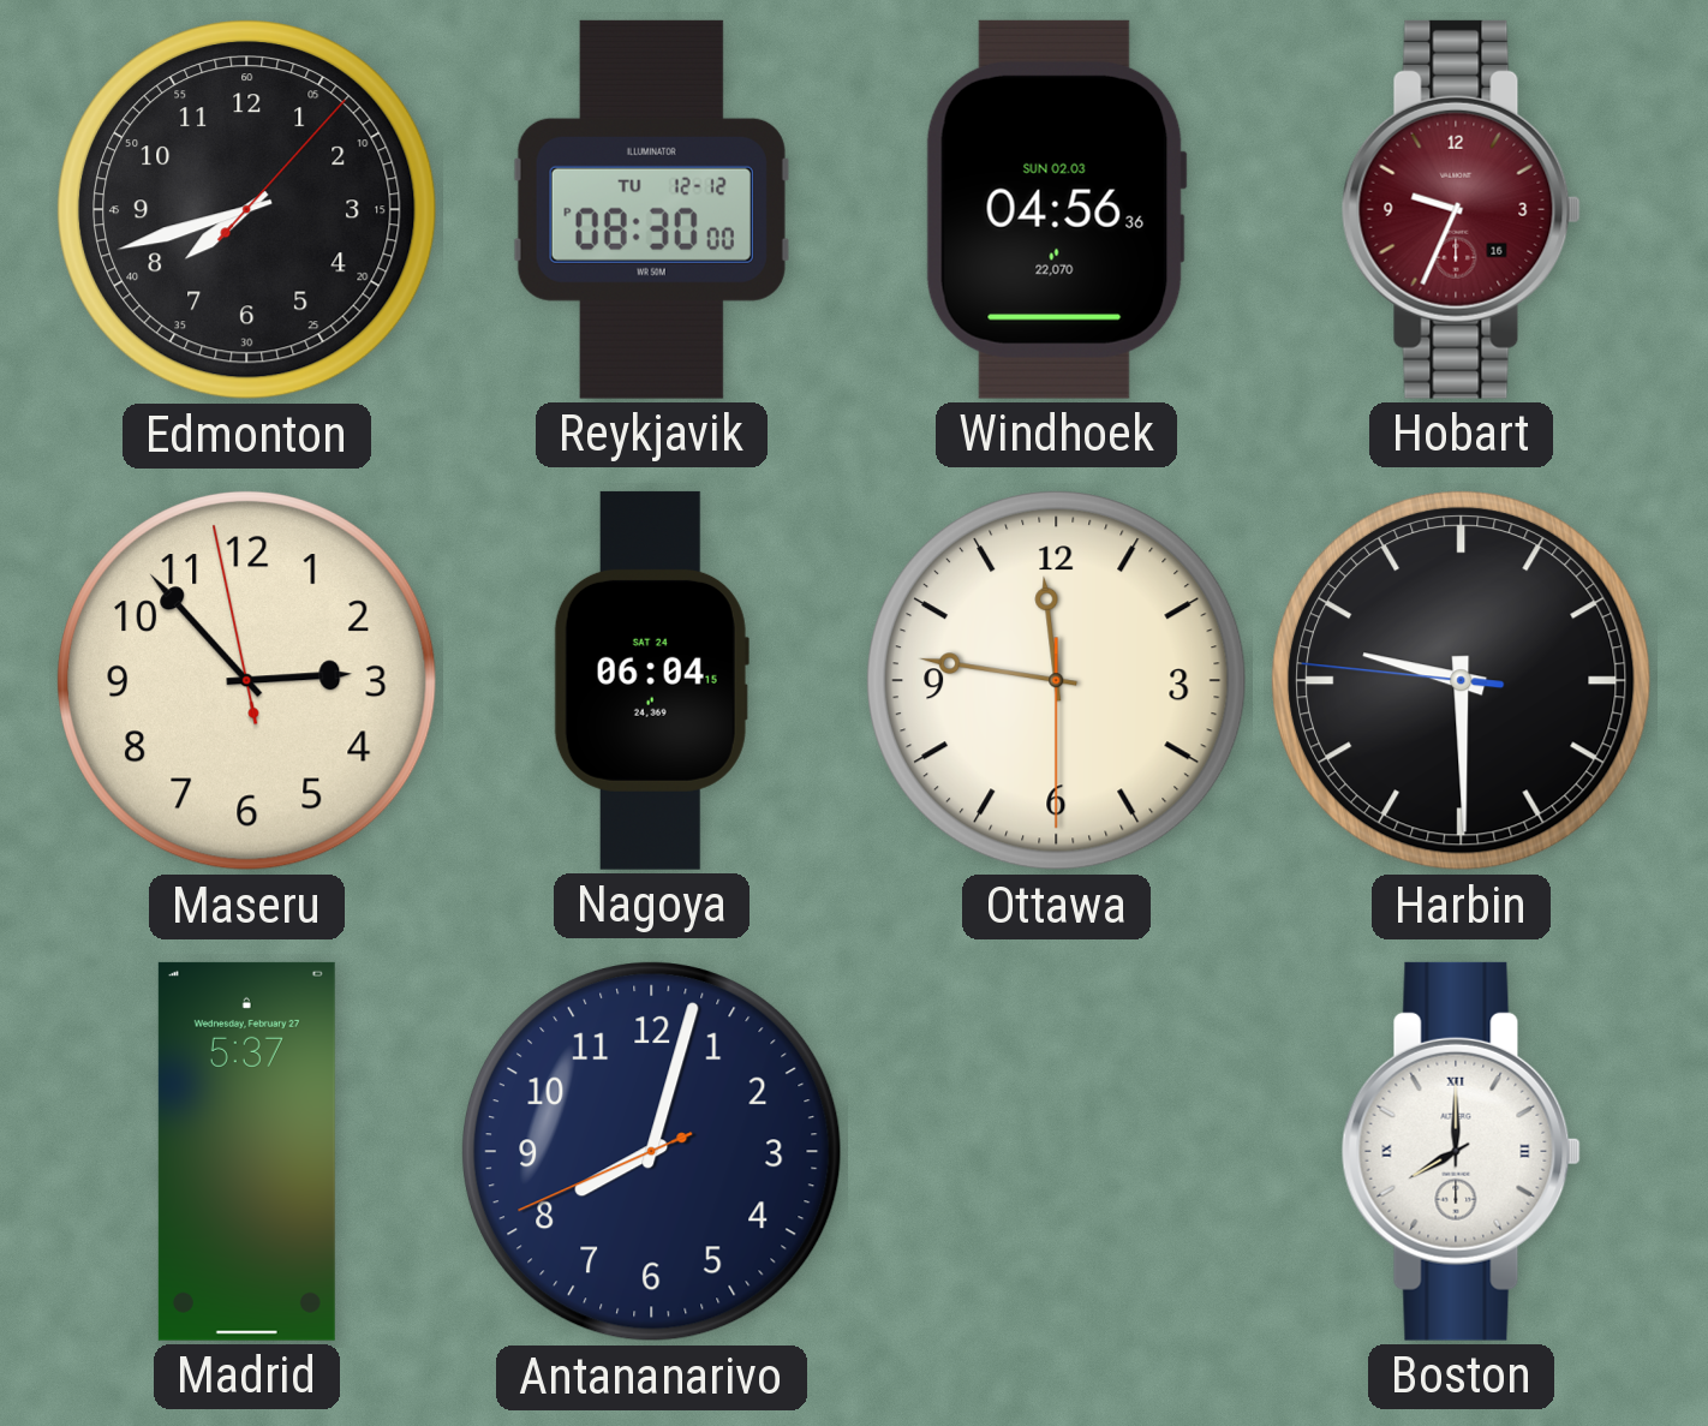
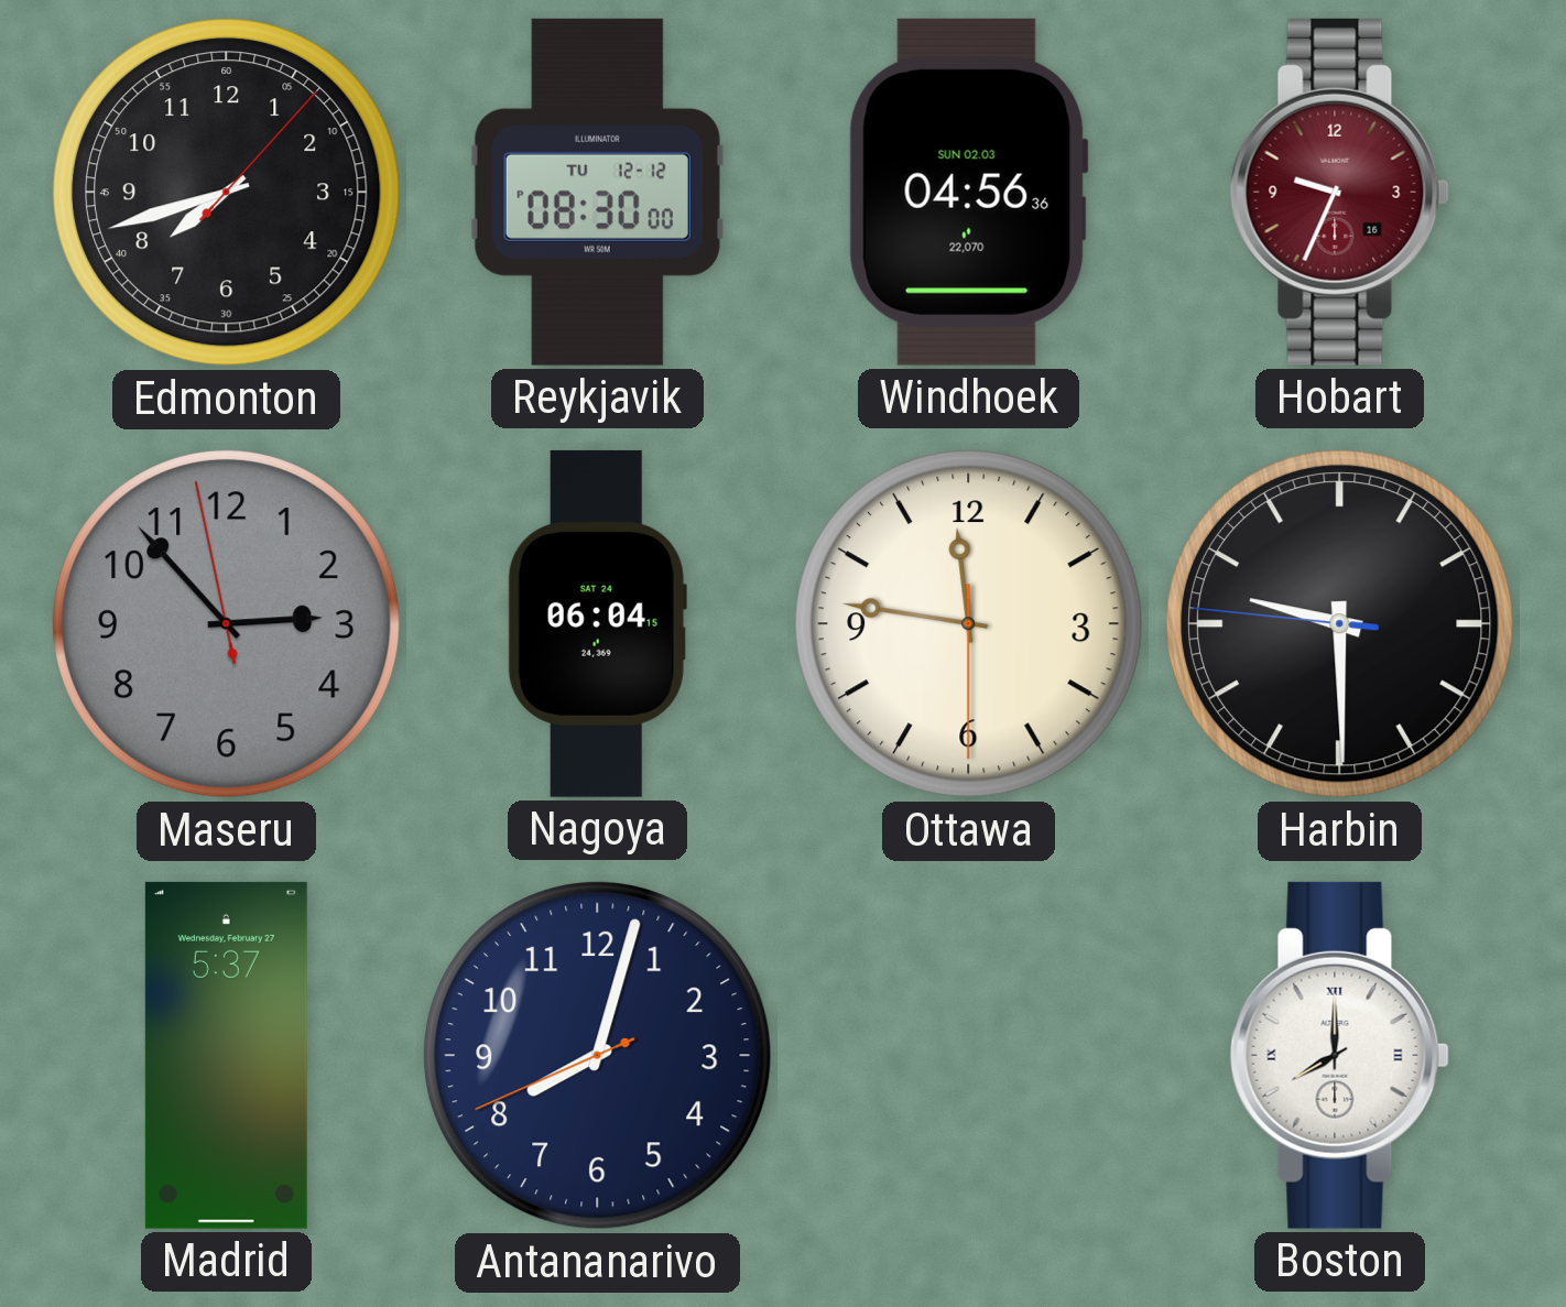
Maseru dial: cream -> grey
